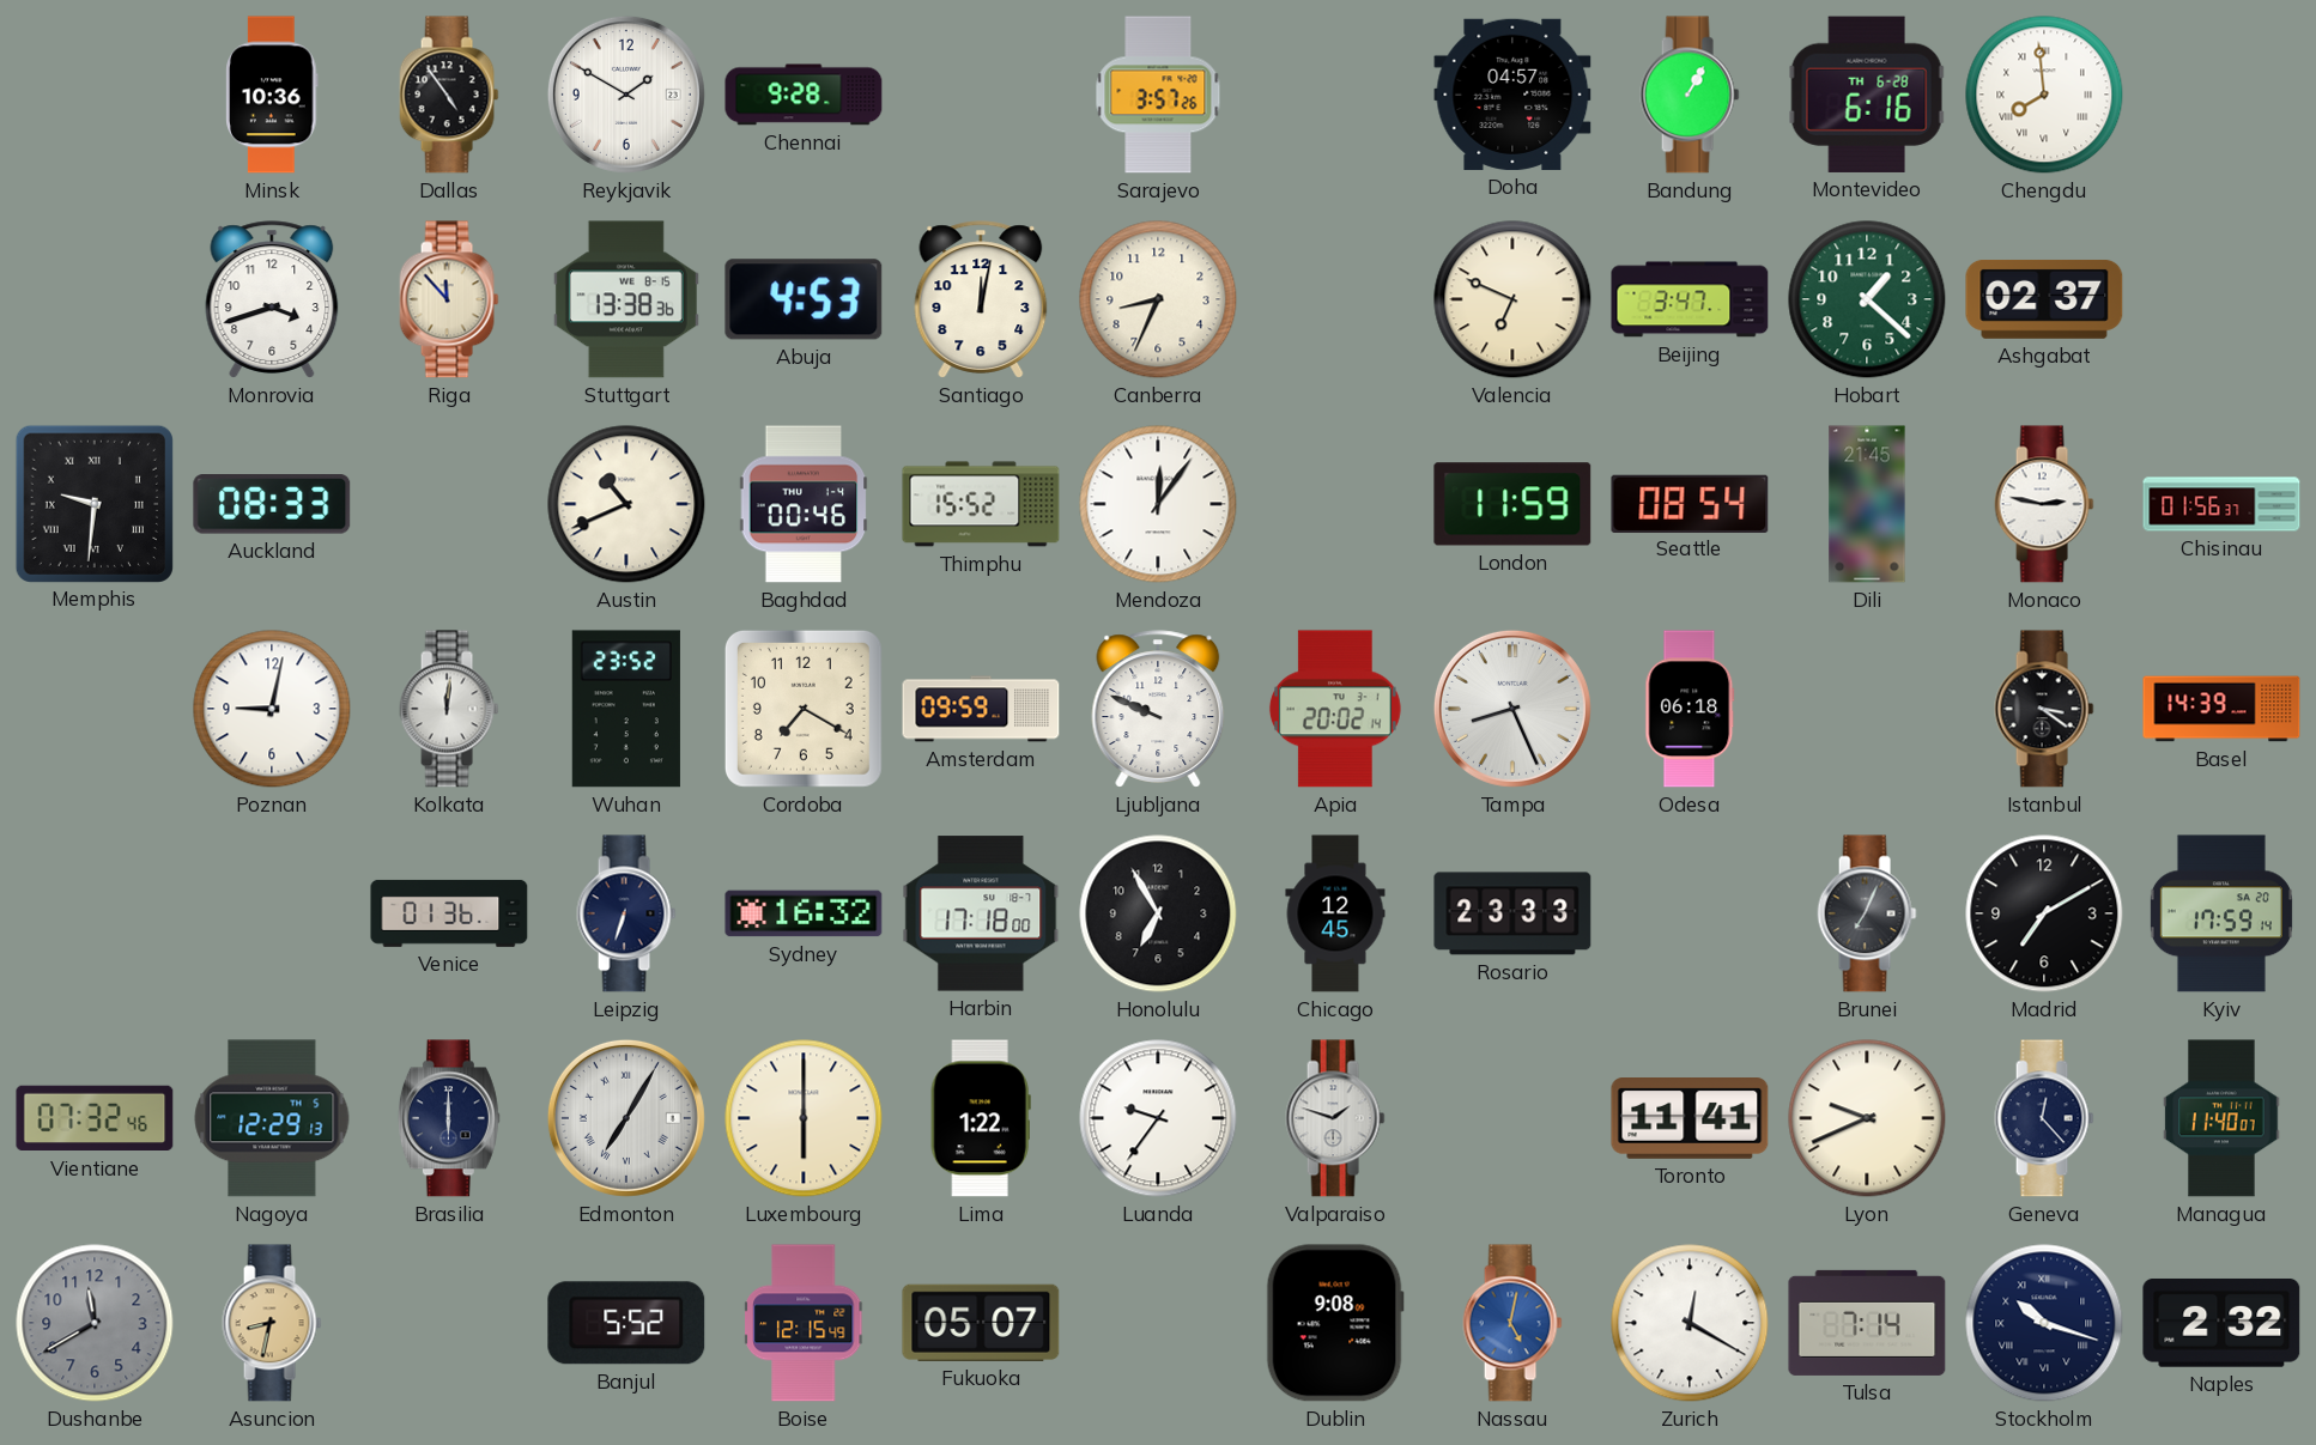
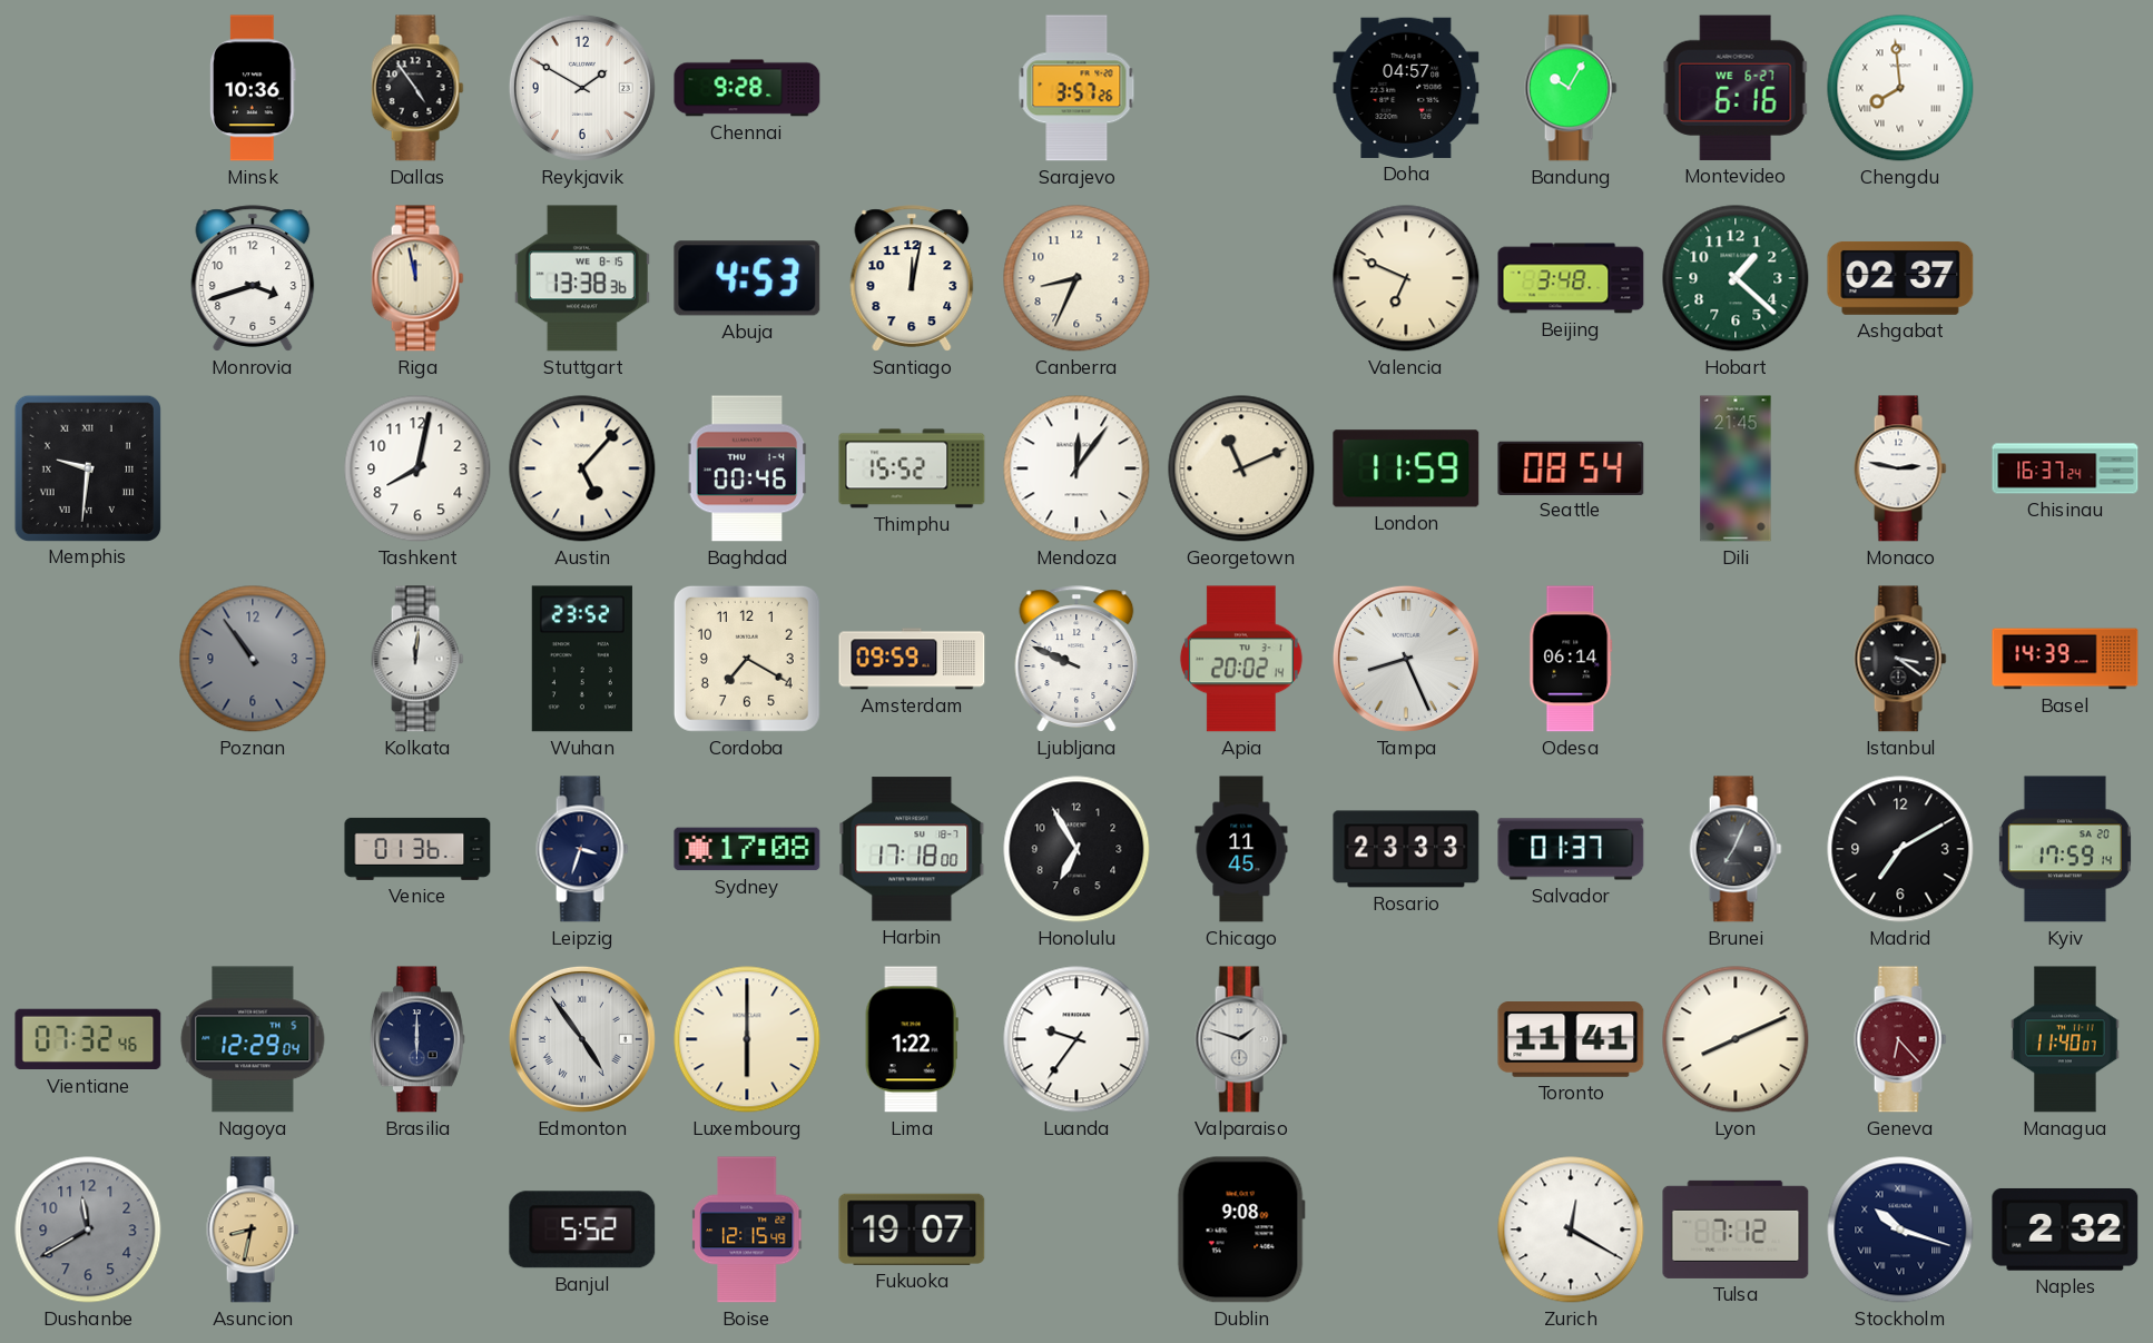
Bandung: 1:05 -> 10:05
Montevideo date: TH 6-28 -> WE 6-27
Riga: 11:53 -> 11:58
Beijing: 3:47 -> 3:48
Auckland: 08:33 -> none
Tashkent: none -> 8:02
Austin: 10:41 -> 5:07
Georgetown: none -> 11:11
Chisinau: 01:56 -> 16:37
Poznan: 9:02 -> 10:54
Poznan dial: white -> grey
Odesa: 06:18 -> 06:14
Leipzig: 6:33 -> 3:33
Sydney: 16:32 -> 17:08
Chicago: 12:45 -> 11:45
Salvador: none -> 01:37
Nagoya: 12:29:13 -> 12:29:04
Edmonton: 7:05 -> 4:54
Lyon: 9:41 -> 8:11
Geneva: 12:23 -> 6:23
Geneva dial: navy -> burgundy
Fukuoka: 05:07 -> 19:07
Nassau: 5:02 -> none
Tulsa: 7:14 -> 7:12
